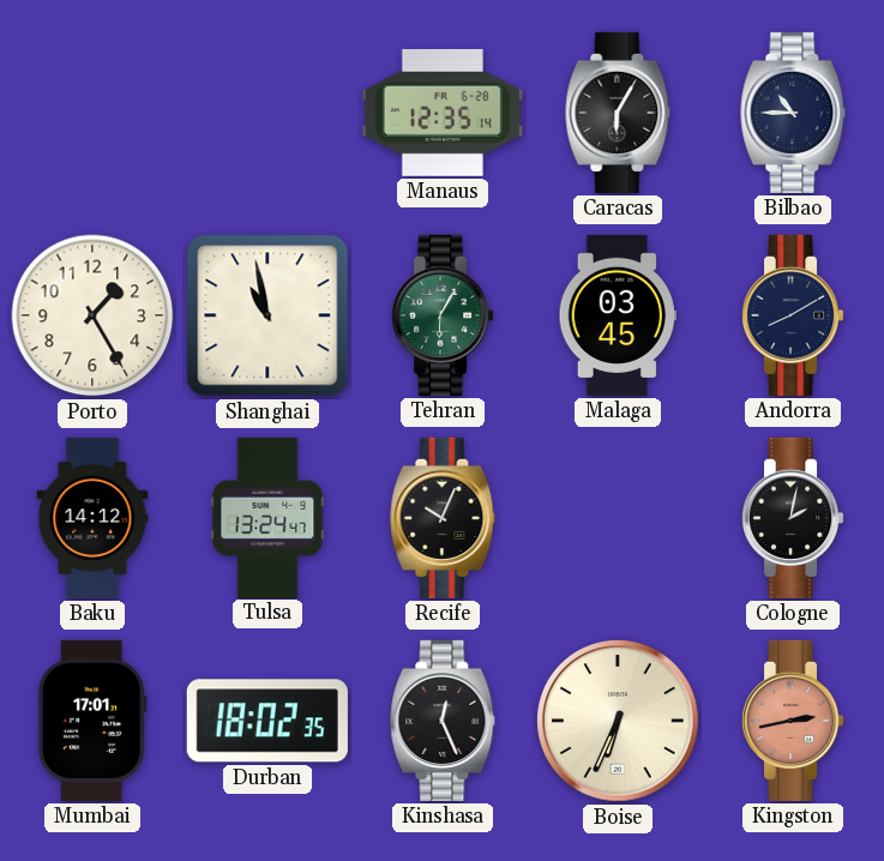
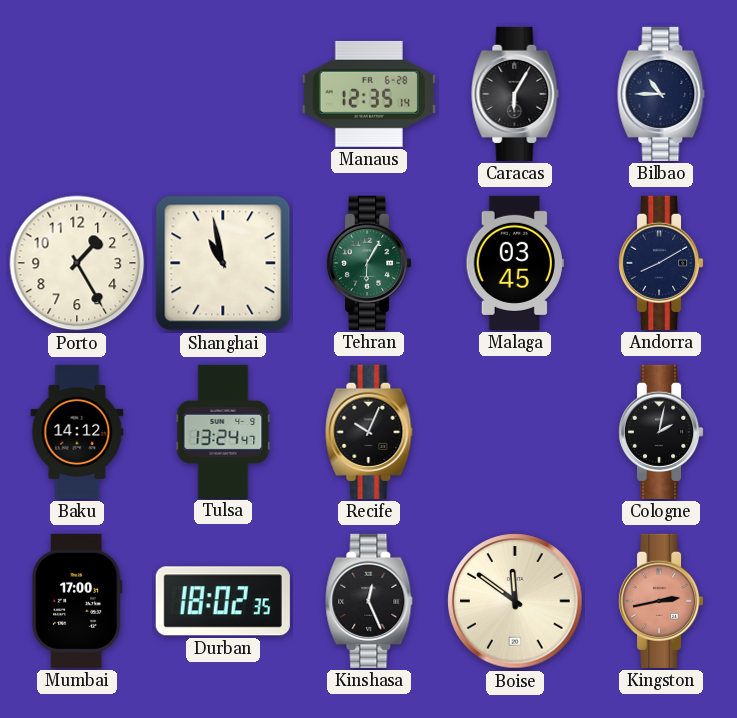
Mumbai: 17:01 -> 17:00
Boise: 6:34 -> 11:51
